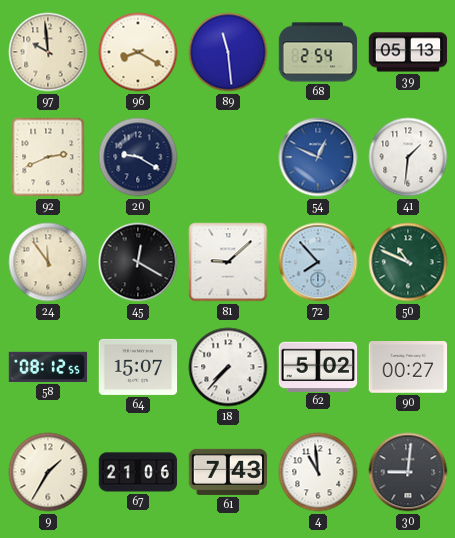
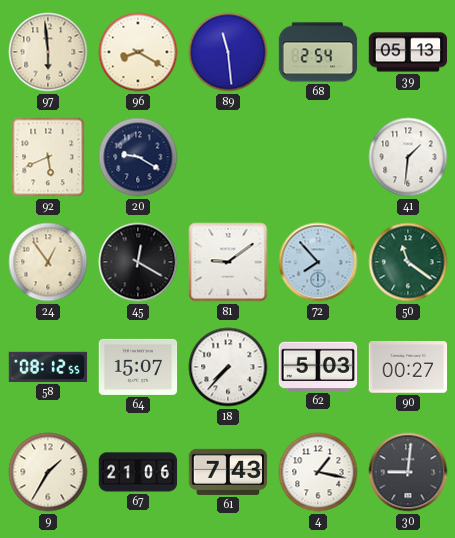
97: 9:59 -> 5:59
92: 2:41 -> 5:41
54: 12:49 -> none
24: 11:54 -> 12:54
81: 9:08 -> 9:09
50: 10:49 -> 11:21
62: 5:02 -> 5:03
4: 10:59 -> 1:17
